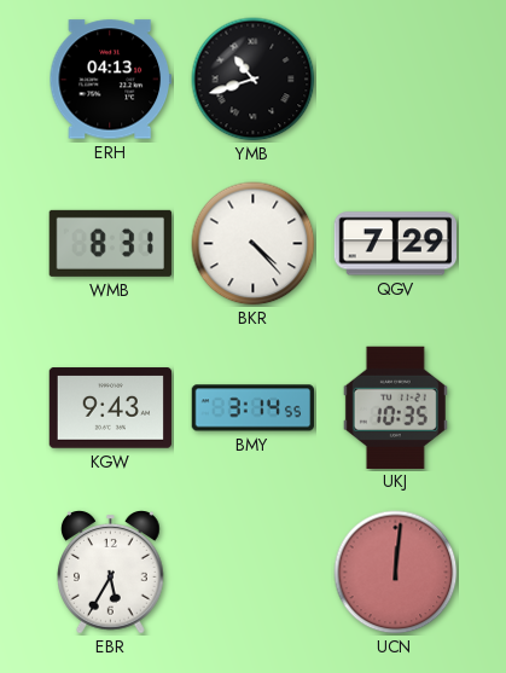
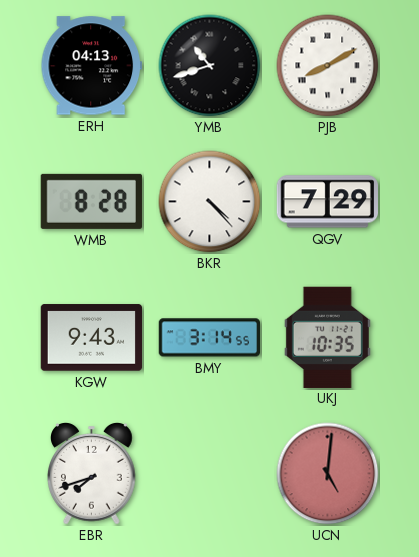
PJB: none -> 8:10
WMB: 8:31 -> 8:28
EBR: 5:35 -> 7:42
UCN: 12:01 -> 5:01
